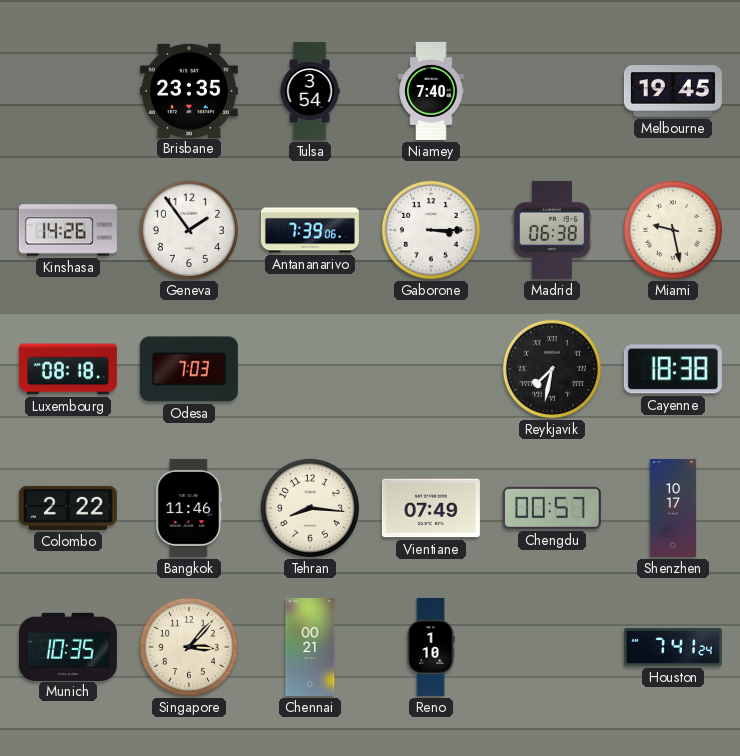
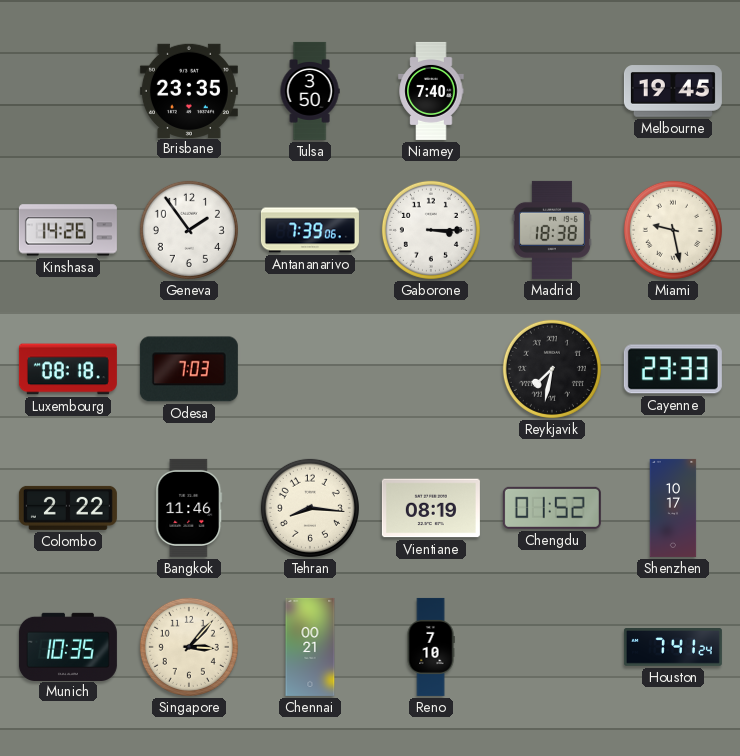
Tulsa: 3:54 -> 3:50
Madrid: 06:38 -> 18:38
Cayenne: 18:38 -> 23:33
Vientiane: 07:49 -> 08:19
Chengdu: 00:57 -> 01:52
Reno: 1:10 -> 7:10
